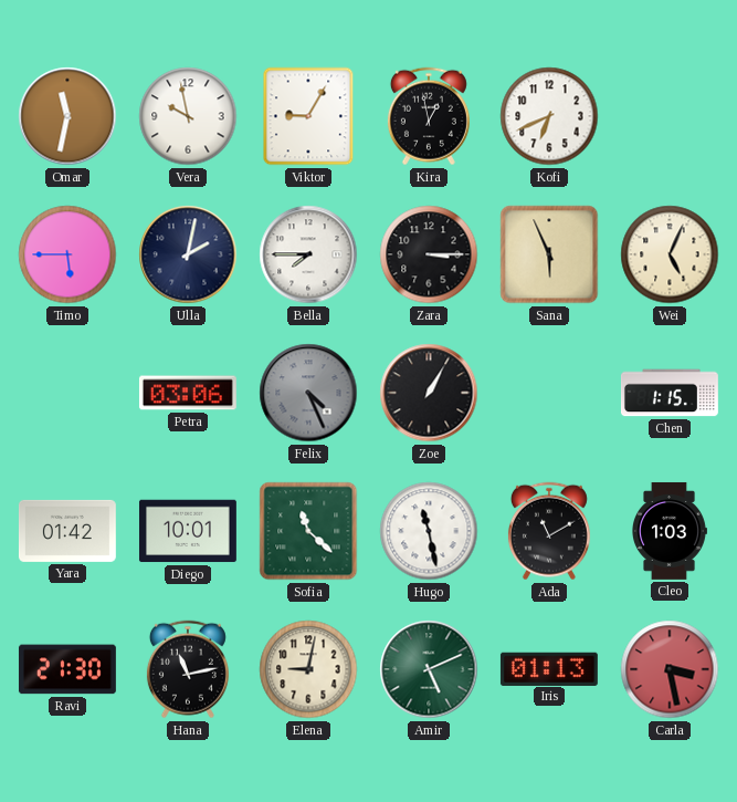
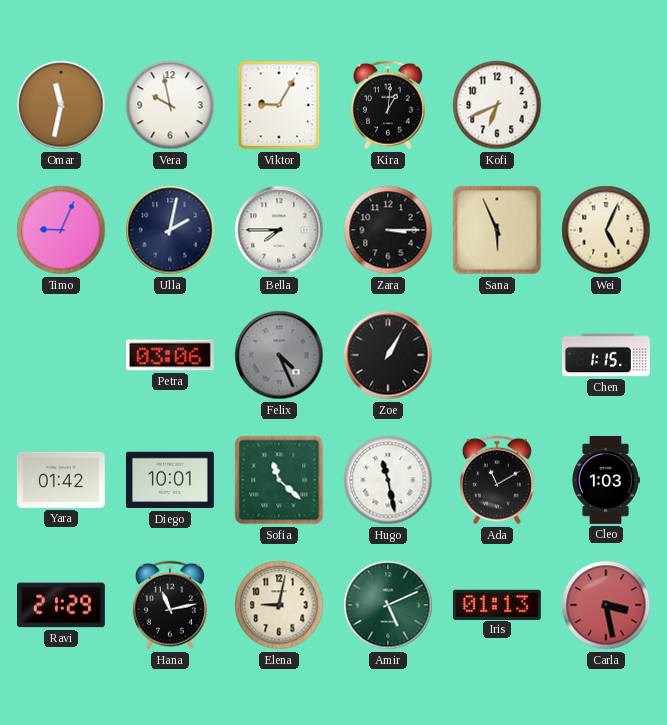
Kira: 12:58 -> 1:01
Timo: 5:45 -> 9:04
Ravi: 21:30 -> 21:29
